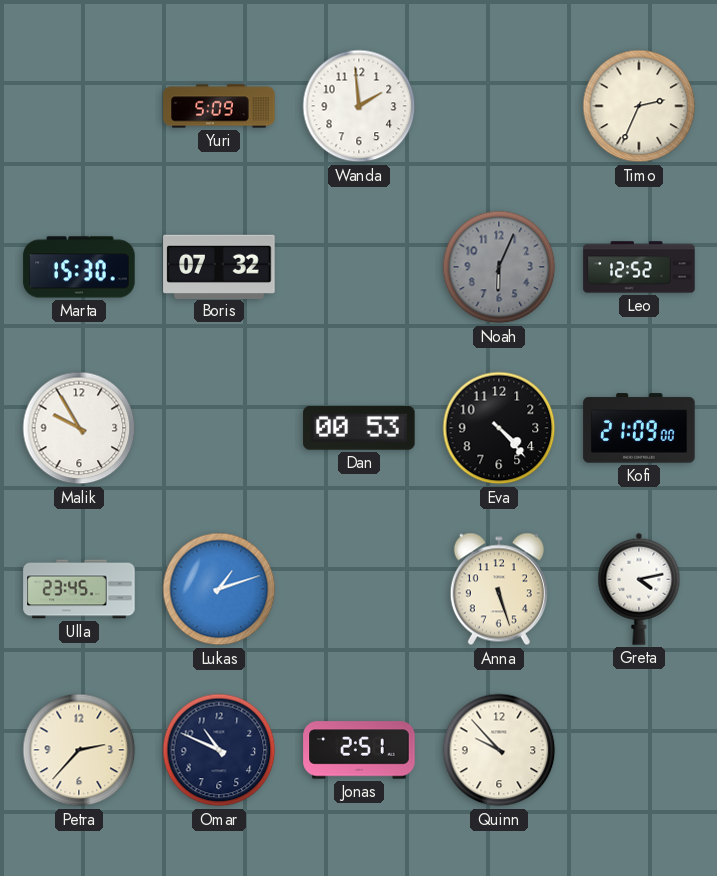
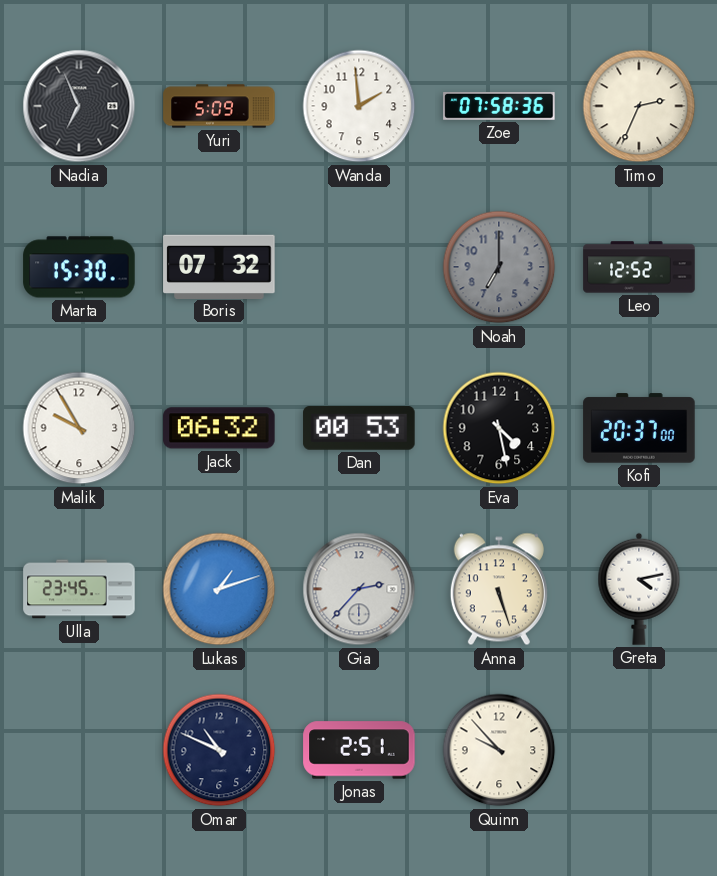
Nadia: none -> 6:56
Zoe: none -> 07:58
Noah: 6:04 -> 7:00
Jack: none -> 06:32
Eva: 4:23 -> 4:28
Kofi: 21:09 -> 20:37
Gia: none -> 2:37
Petra: 2:37 -> none
